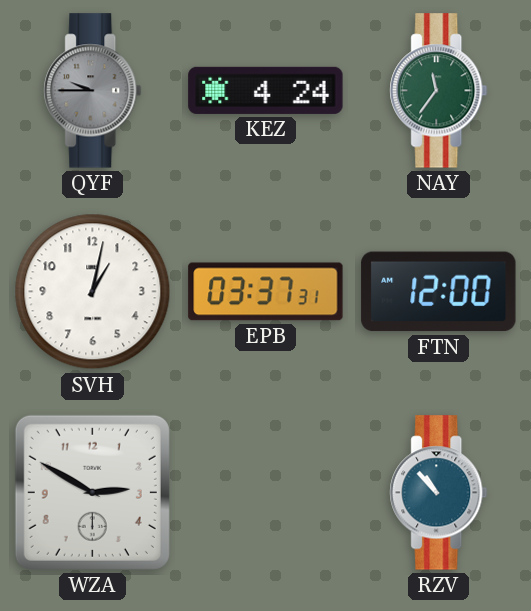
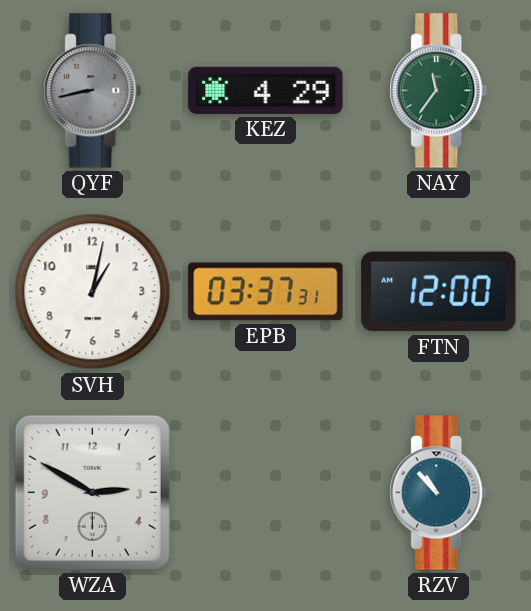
QYF: 9:45 -> 8:43
KEZ: 4:24 -> 4:29
